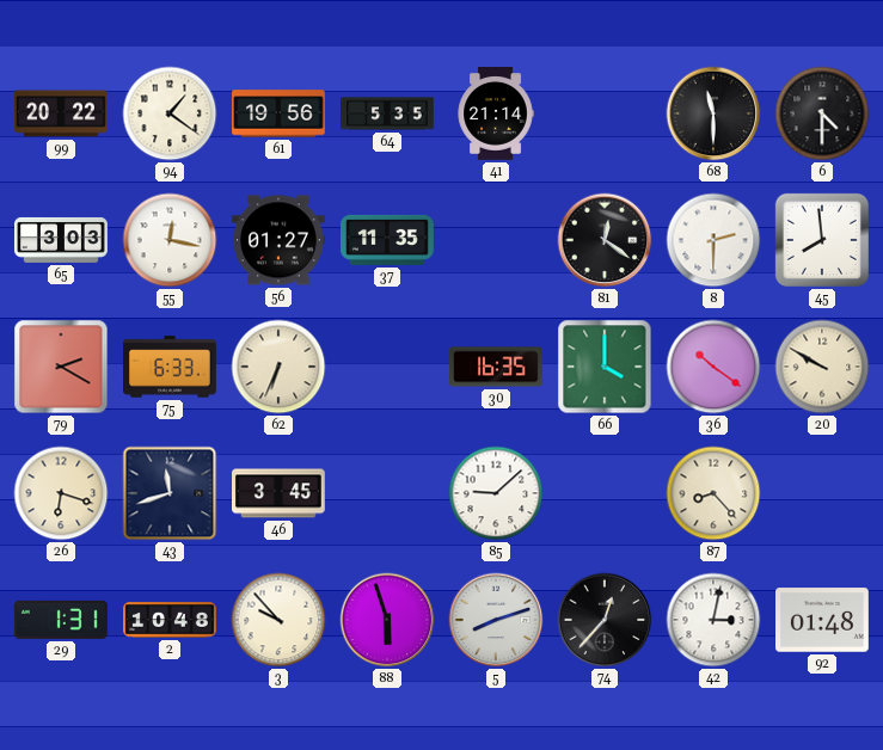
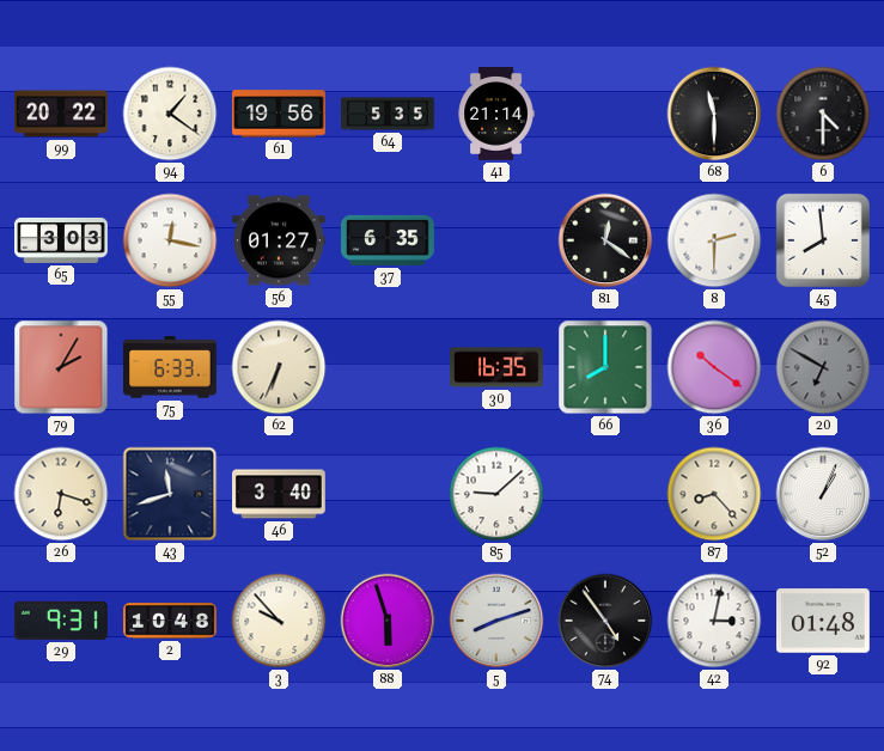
37: 11:35 -> 6:35
79: 2:20 -> 2:05
66: 4:00 -> 8:00
20: 9:50 -> 6:50
20 dial: cream -> grey
46: 3:45 -> 3:40
52: none -> 1:04
29: 1:31 -> 9:31
74: 12:37 -> 4:54
